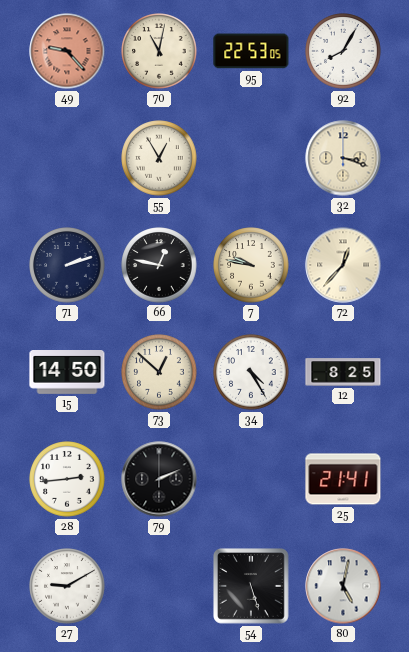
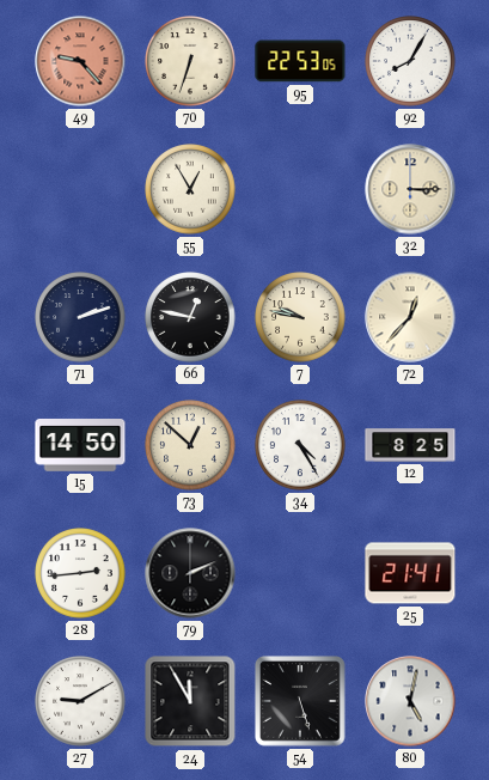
70: 11:02 -> 6:33
32: 3:18 -> 3:15
24: none -> 11:55
